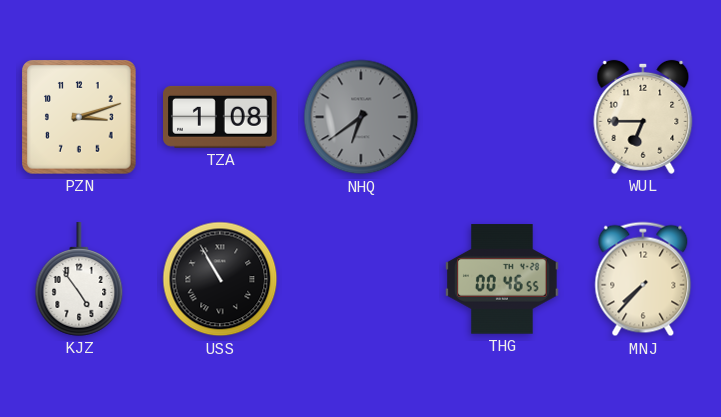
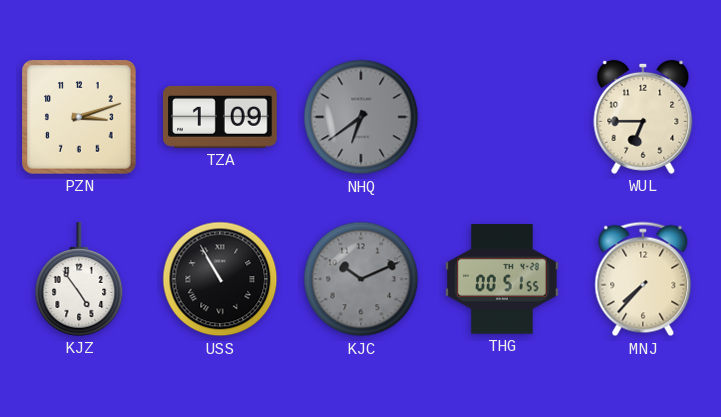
TZA: 1:08 -> 1:09
KJC: none -> 10:11
THG: 00:46 -> 00:51
